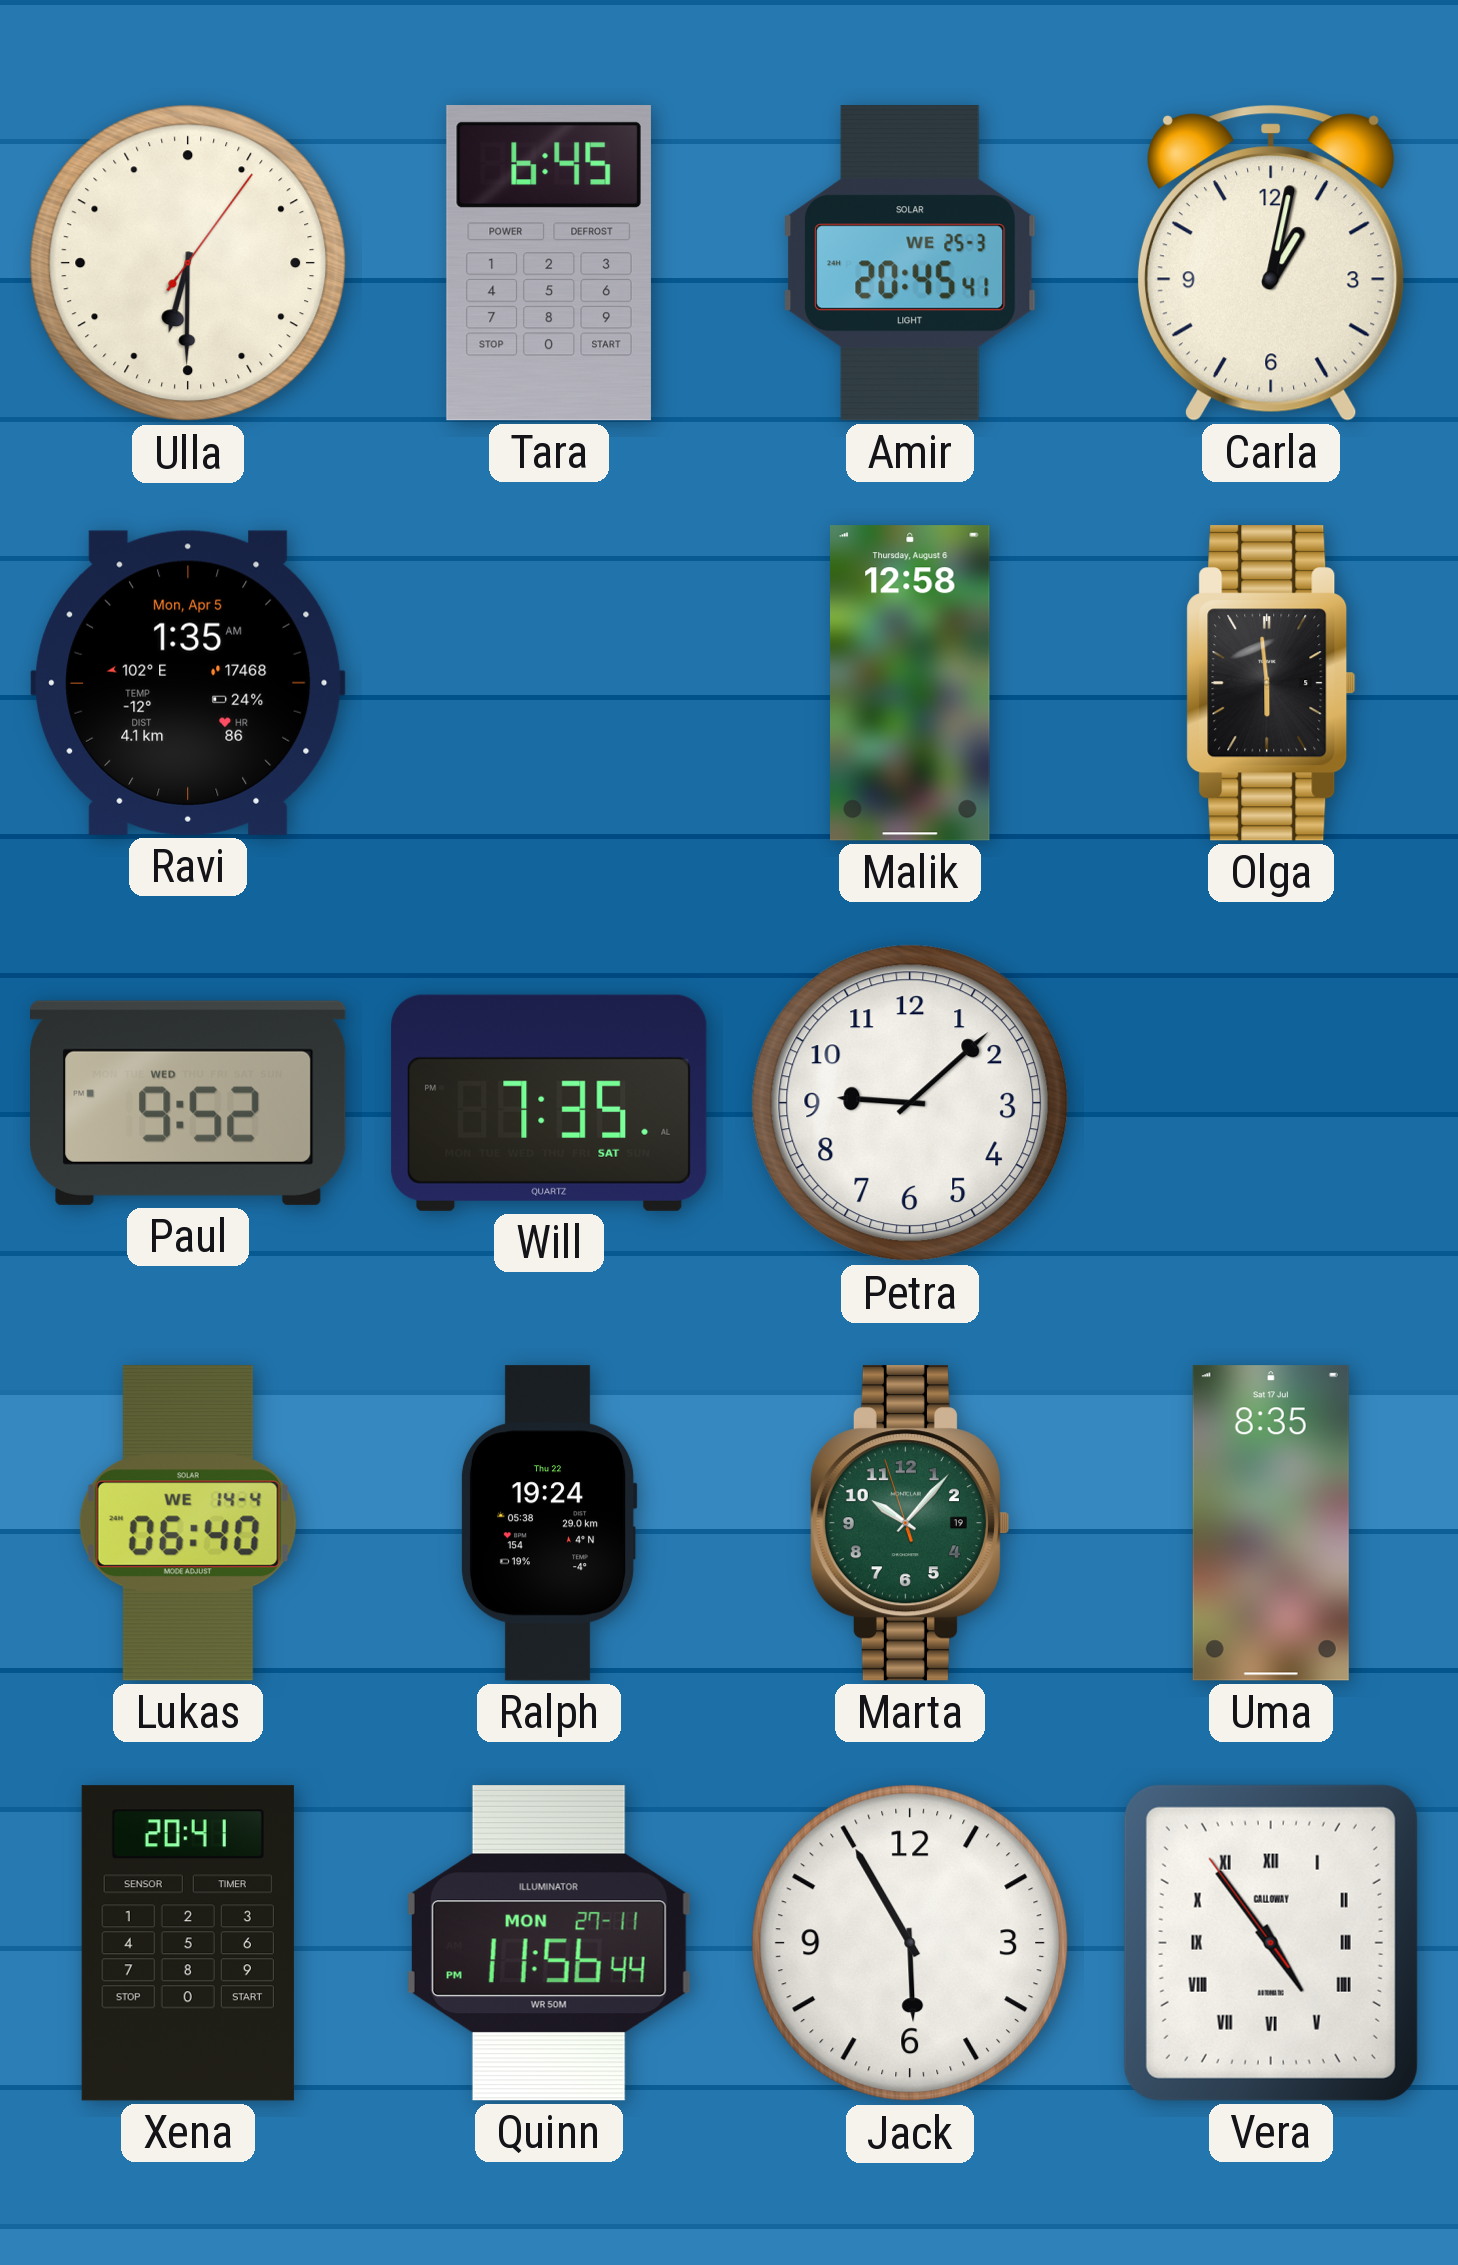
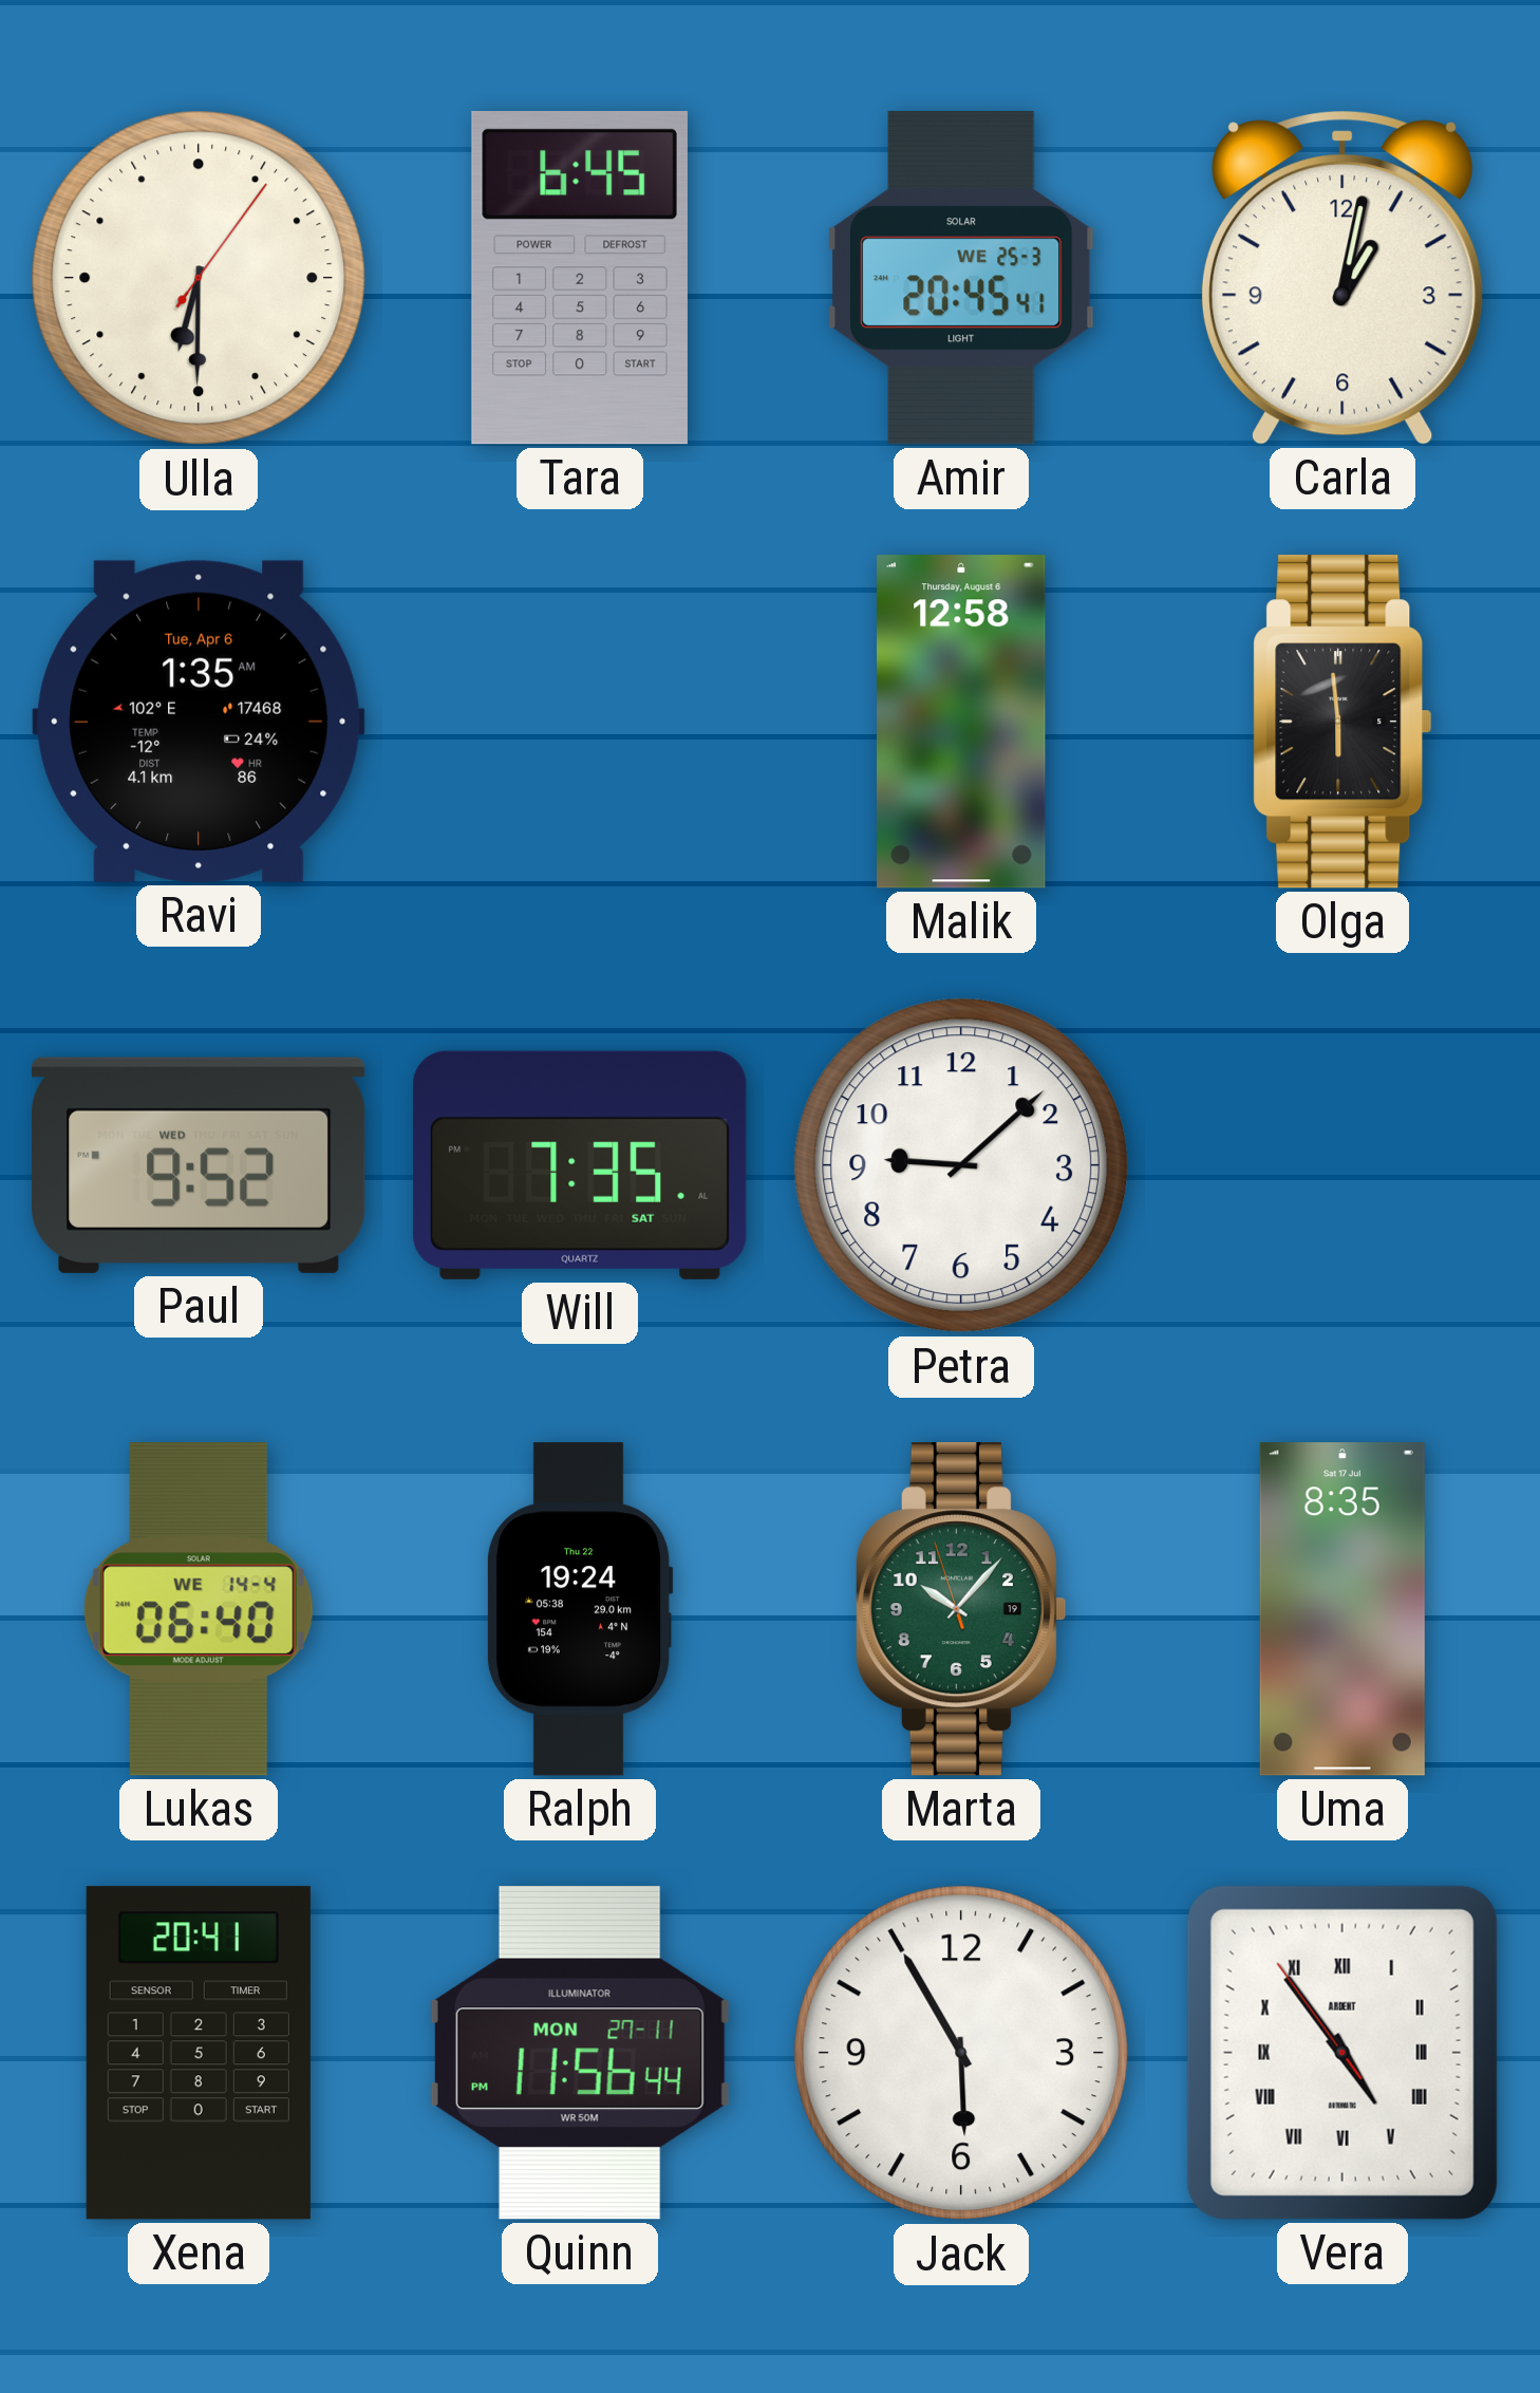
Ravi date: Mon, Apr 5 -> Tue, Apr 6
Vera brand: CALLOWAY -> ARDENT
